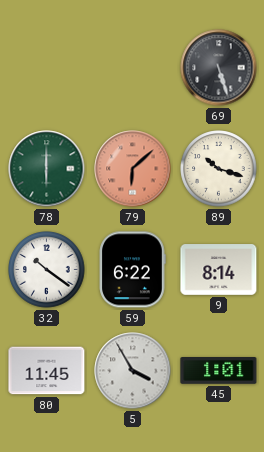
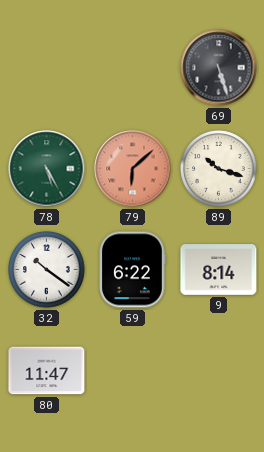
78: 6:00 -> 5:25
80: 11:45 -> 11:47
5: 3:55 -> none
45: 1:01 -> none
